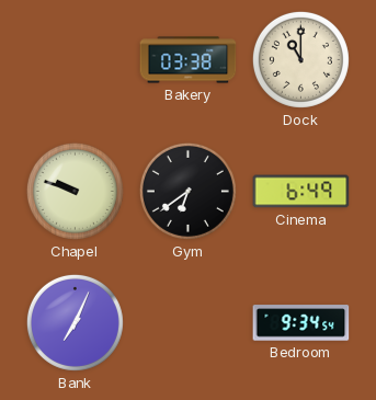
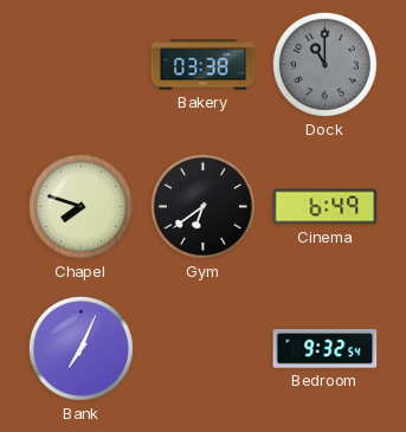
Dock dial: cream -> grey
Chapel: 9:48 -> 7:48
Bedroom: 9:34 -> 9:32
